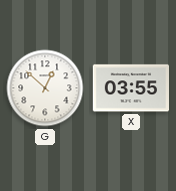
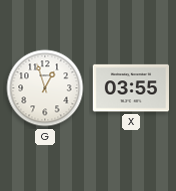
G: 12:52 -> 12:57
